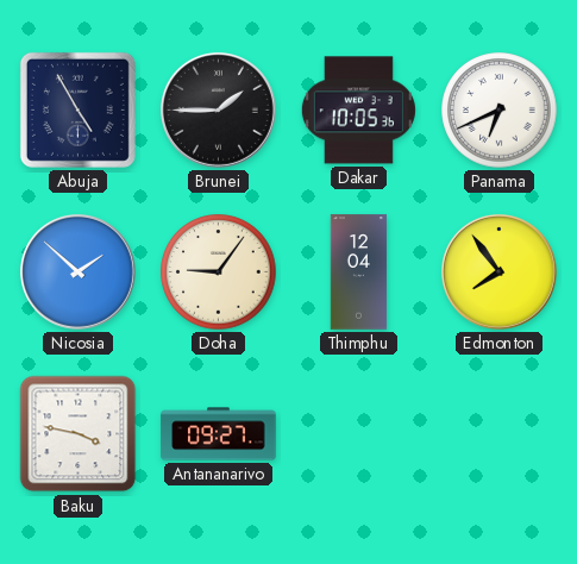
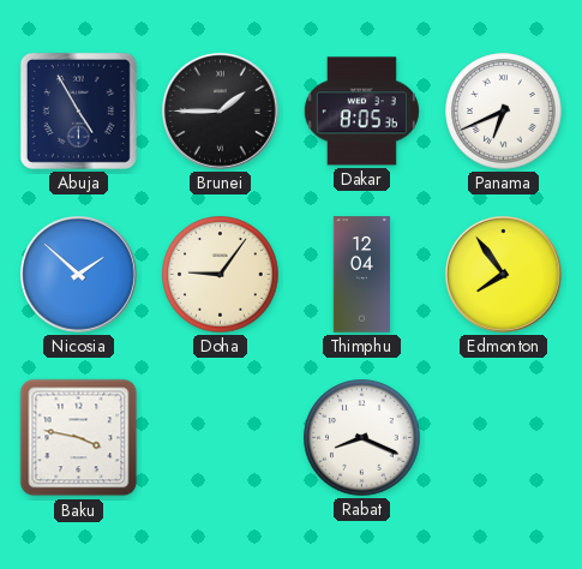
Dakar: 10:05 -> 8:05
Antananarivo: 09:27 -> none
Rabat: none -> 8:19
